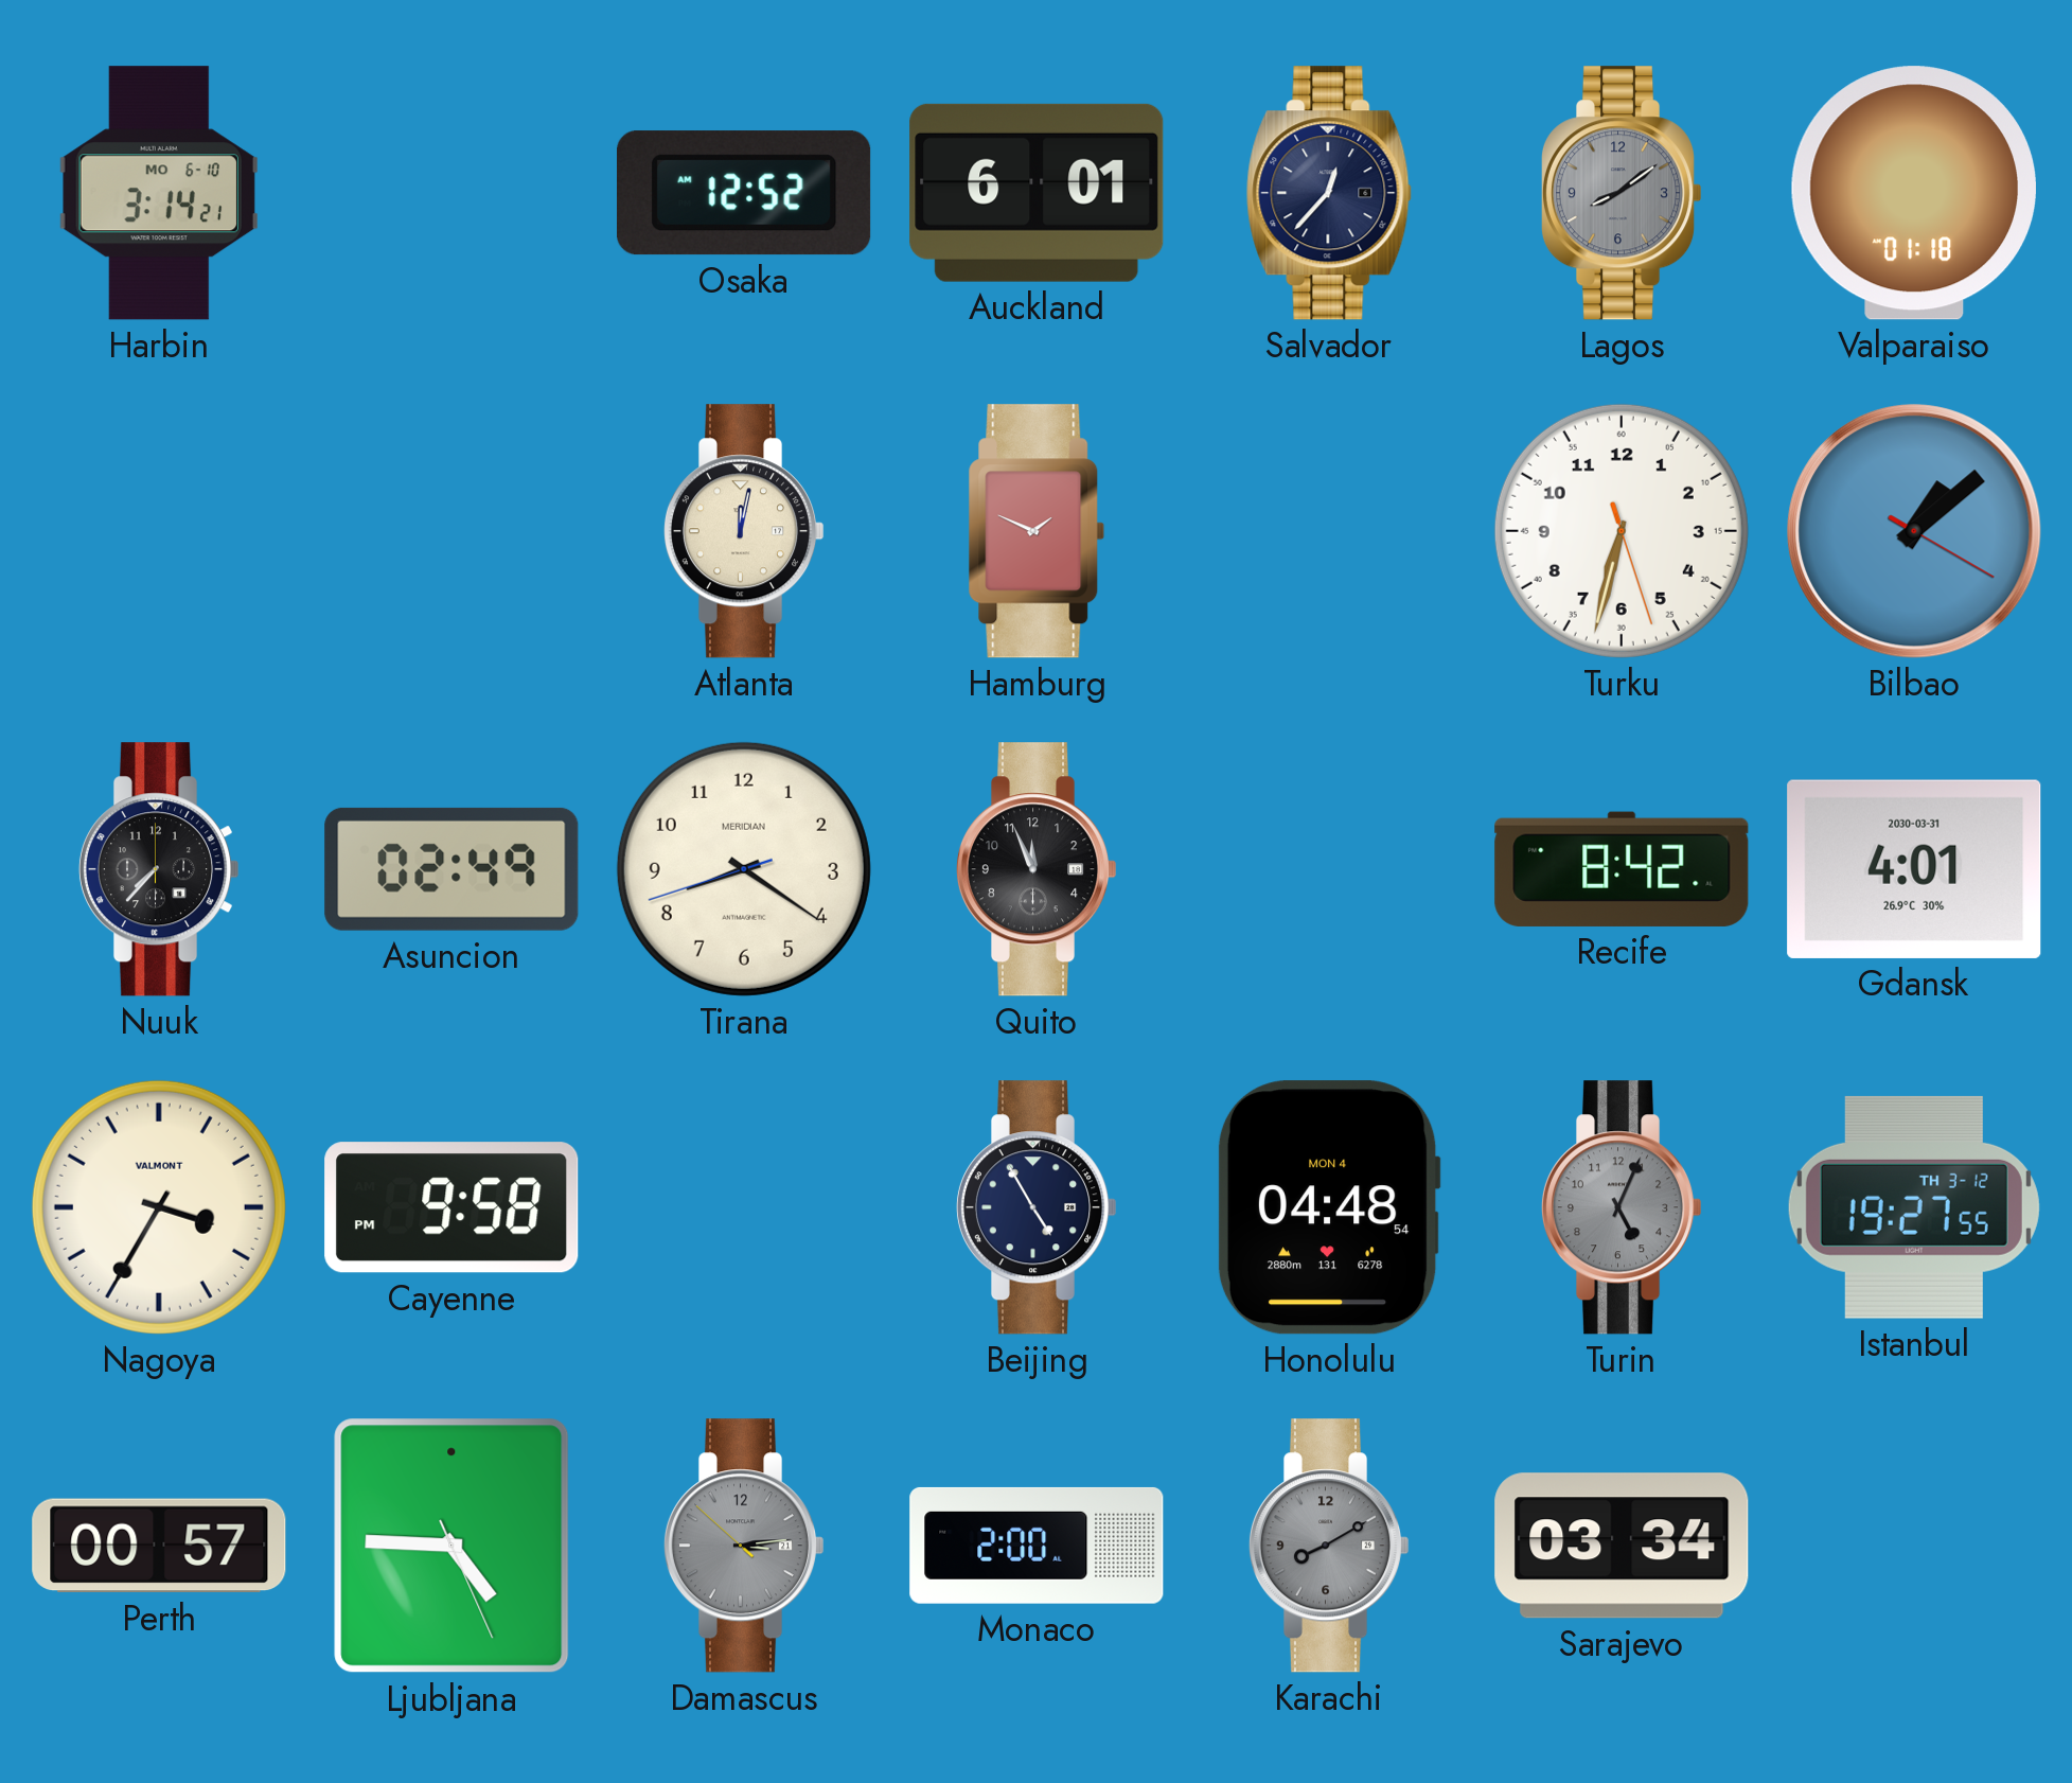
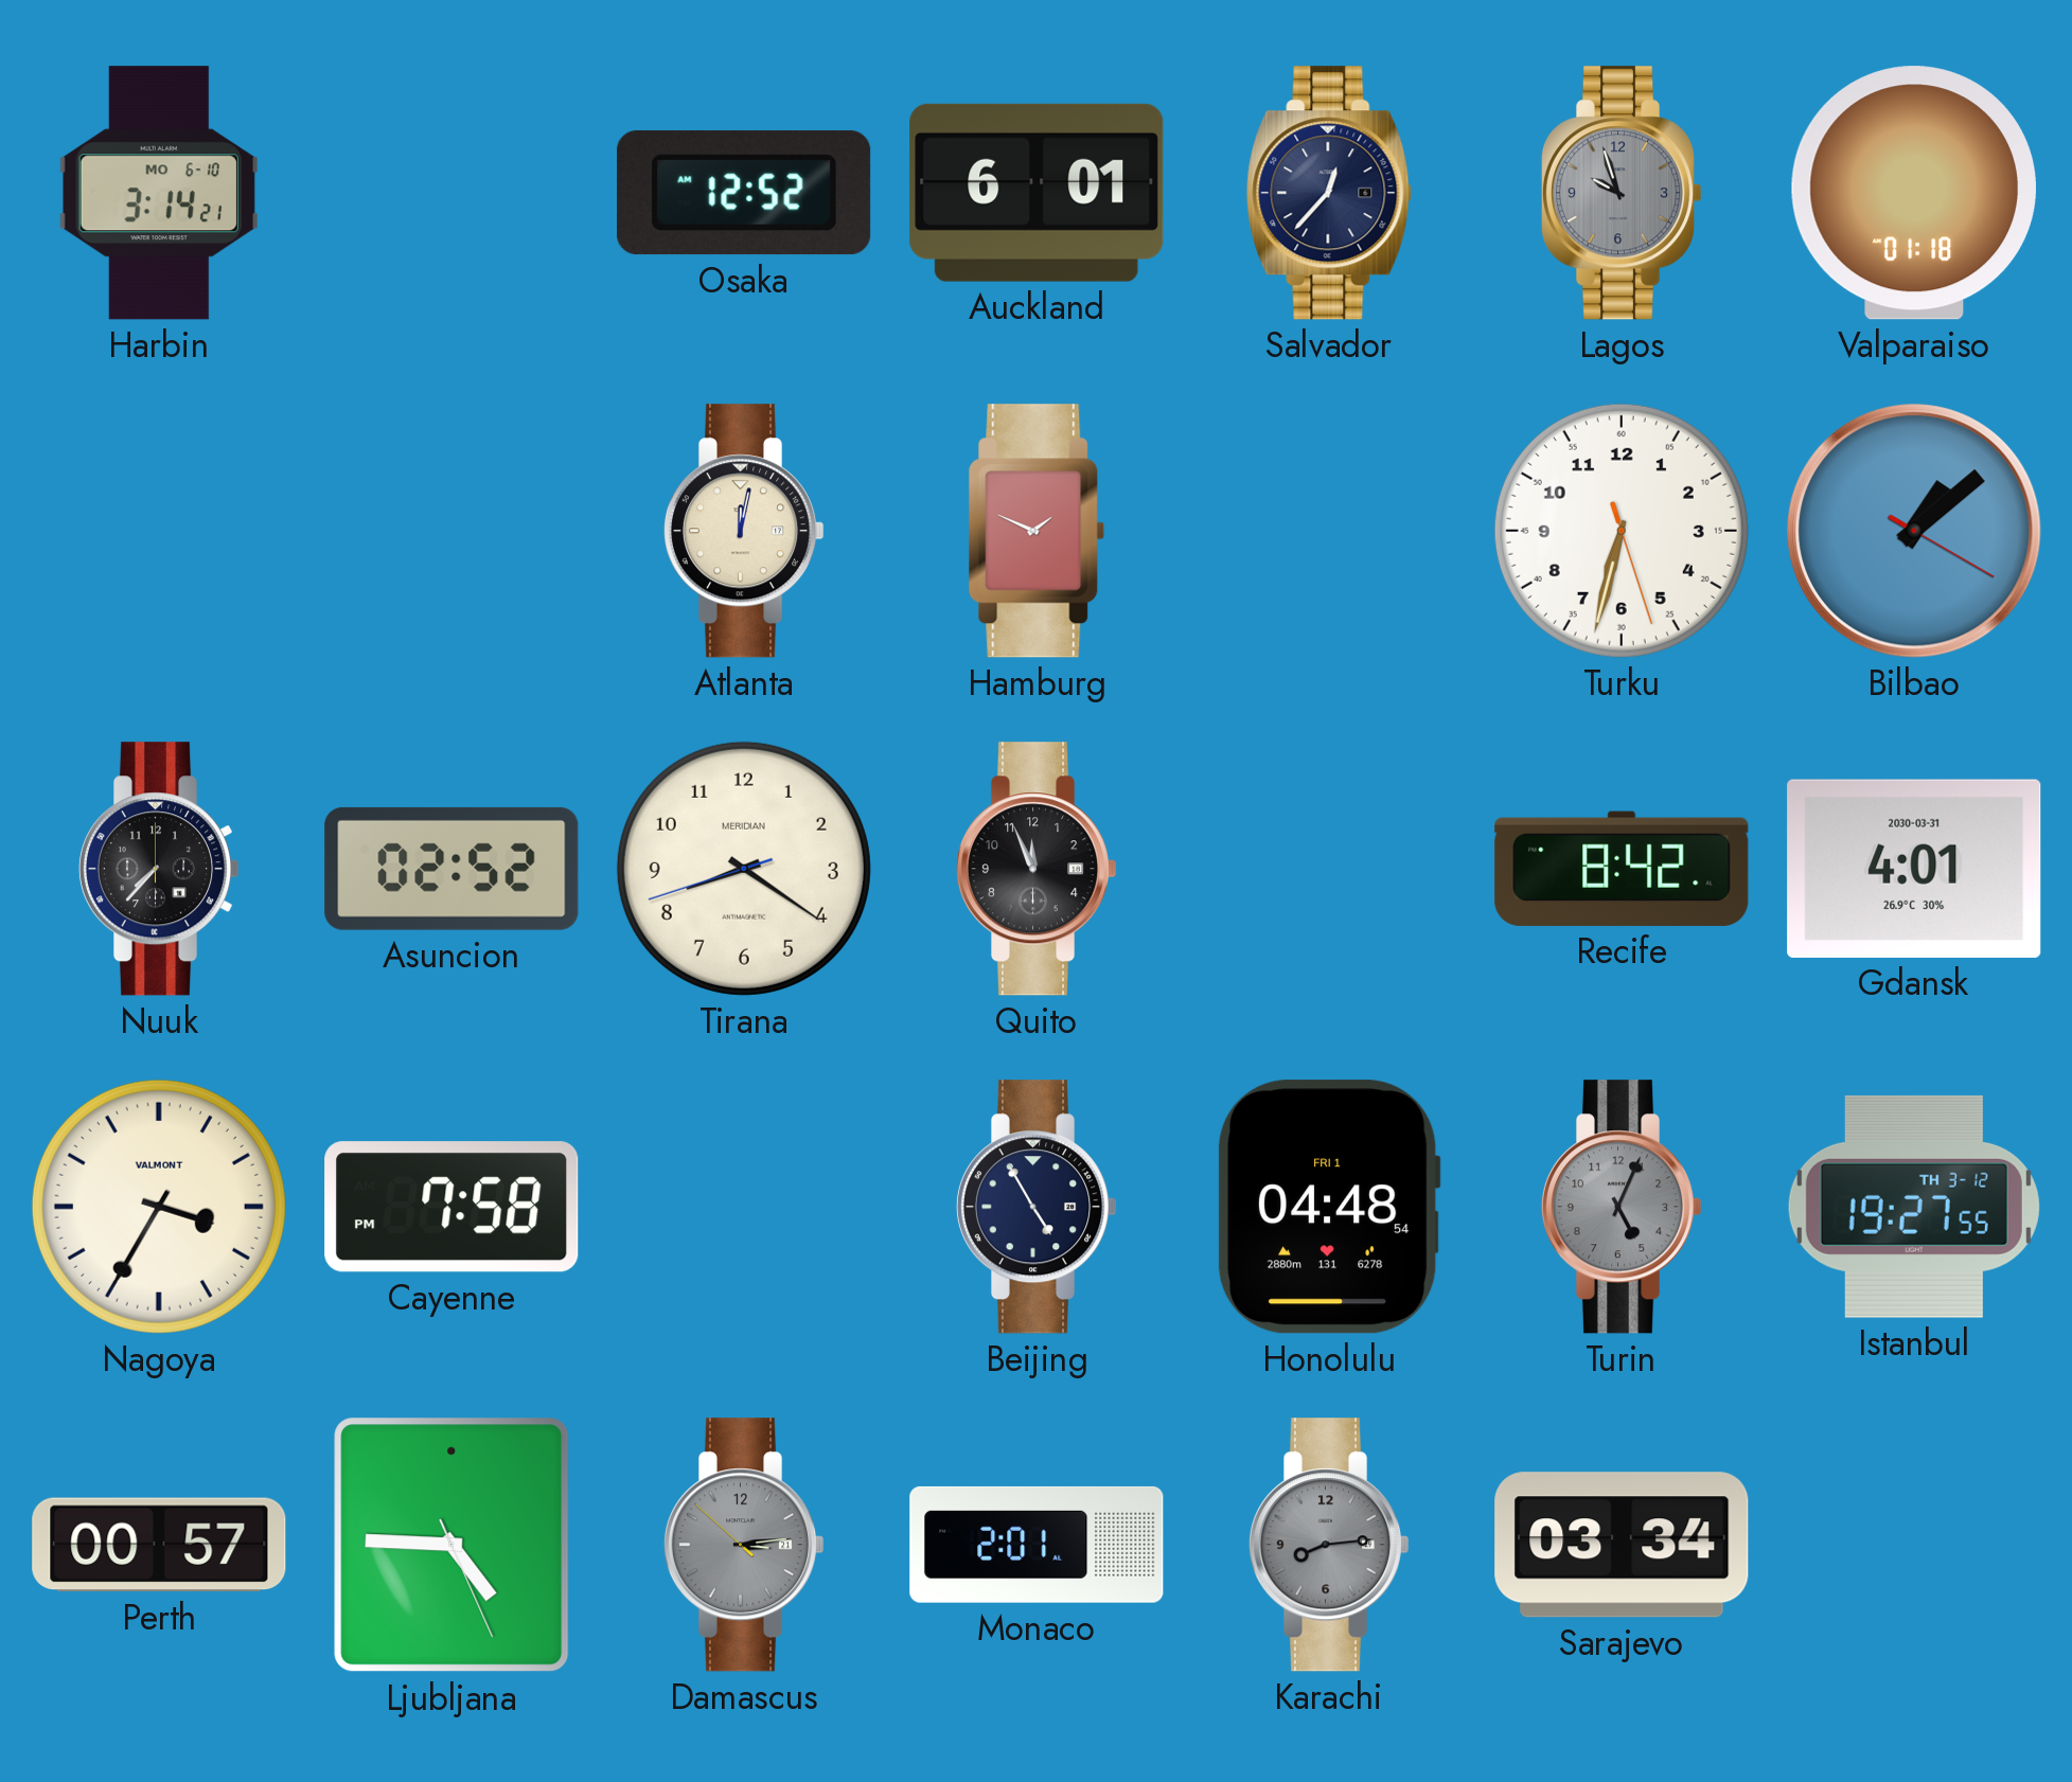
Lagos: 8:09 -> 9:57
Asuncion: 02:49 -> 02:52
Cayenne: 9:58 -> 7:58
Honolulu date: MON 4 -> FRI 1
Monaco: 2:00 -> 2:01
Karachi: 8:10 -> 8:14
